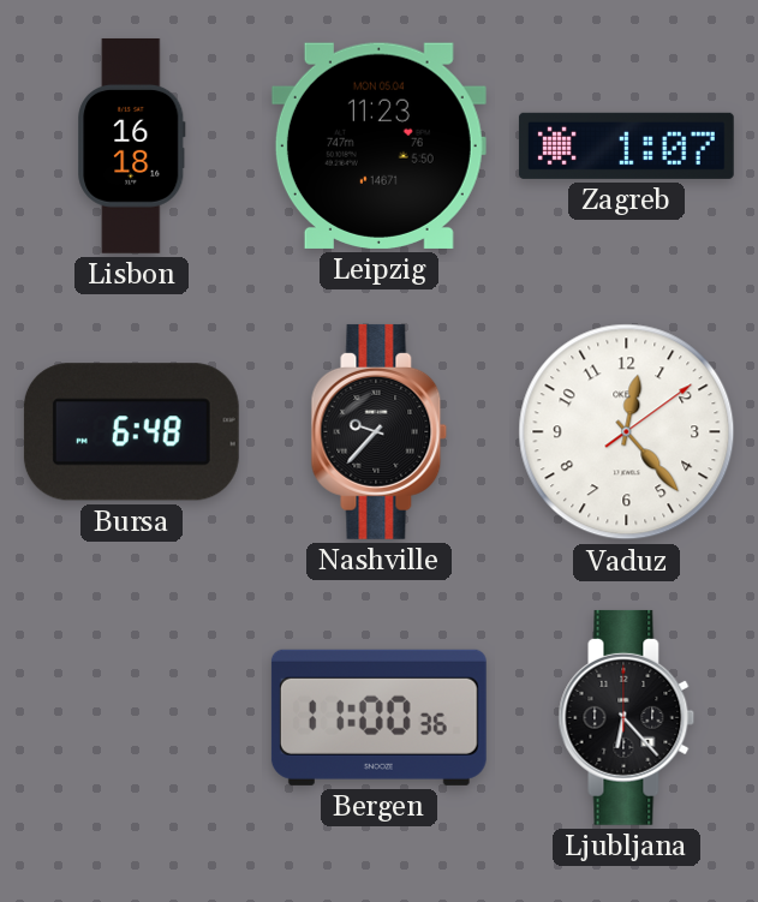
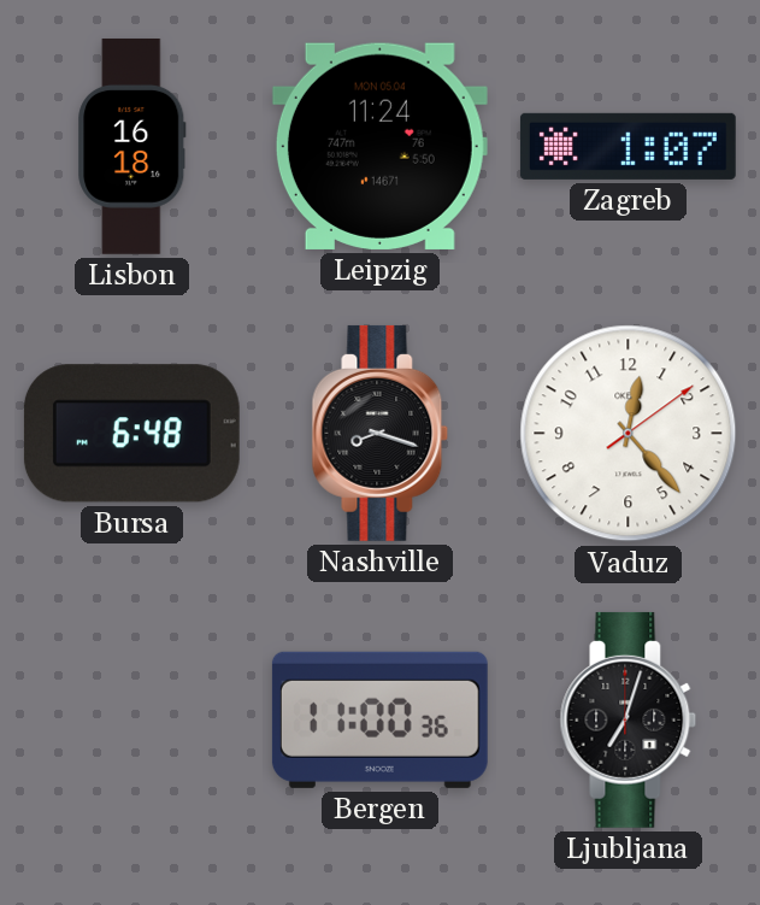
Leipzig: 11:23 -> 11:24
Nashville: 9:37 -> 8:18
Ljubljana: 6:23 -> 7:03
